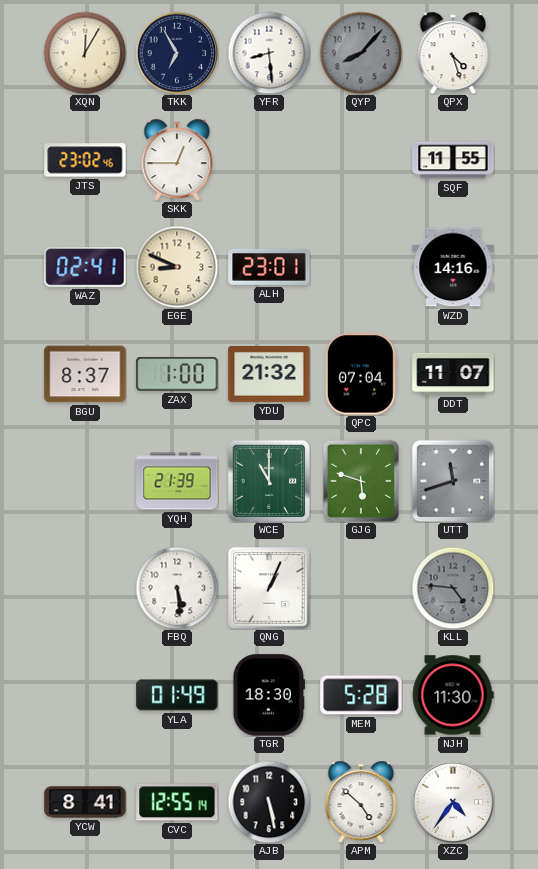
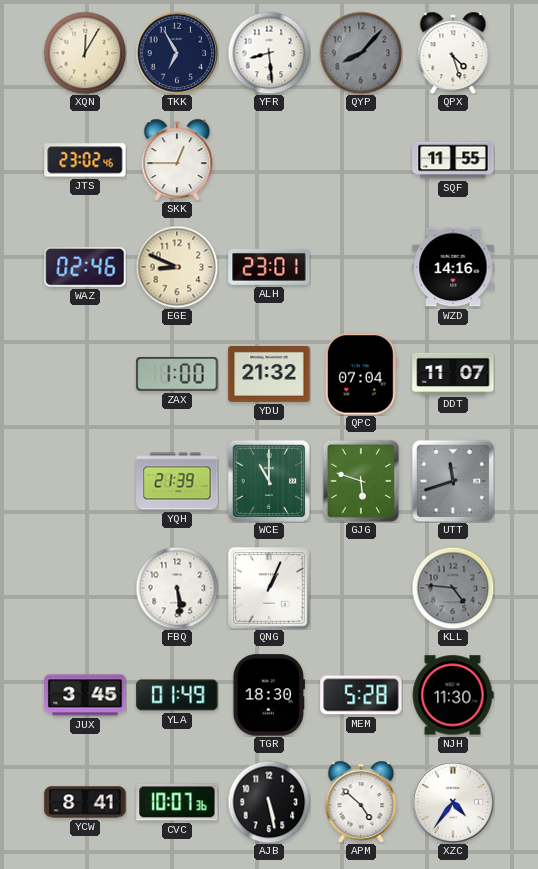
WAZ: 02:41 -> 02:46
BGU: 8:37 -> none
JUX: none -> 3:45
CVC: 12:55 -> 10:07
